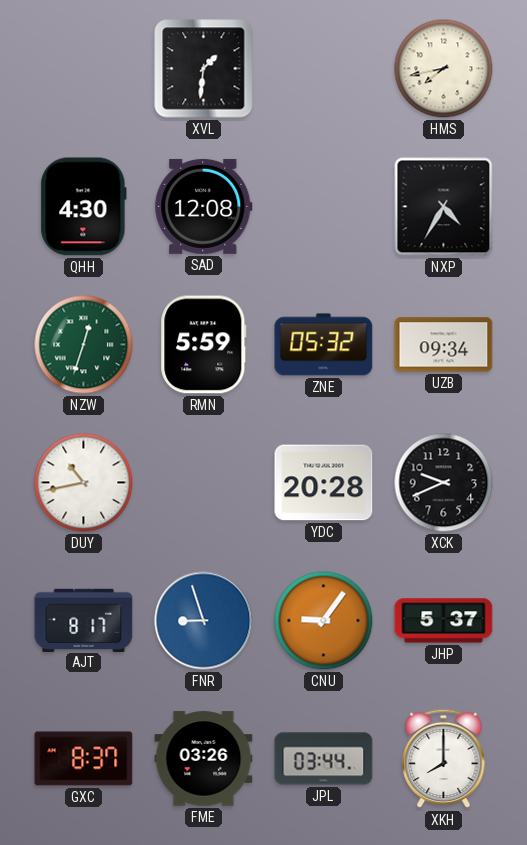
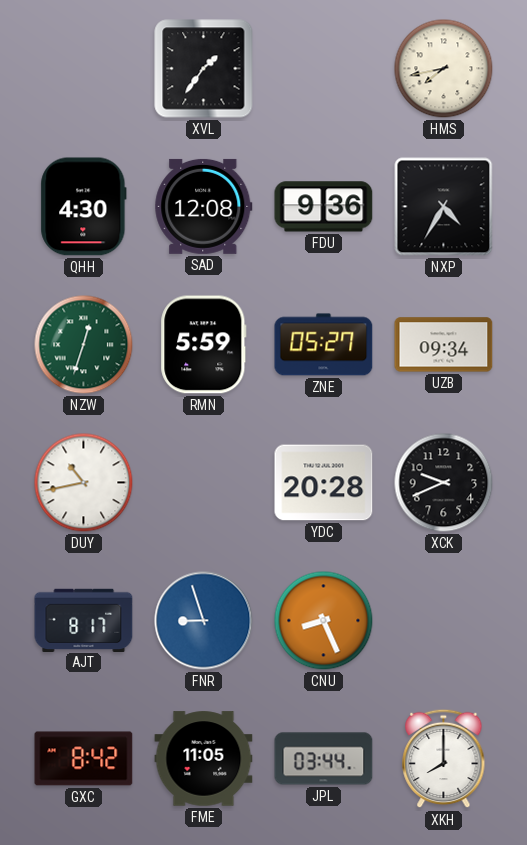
XVL: 1:31 -> 1:36
FDU: none -> 9:36
ZNE: 05:32 -> 05:27
CNU: 9:06 -> 8:26
JHP: 5:37 -> none
GXC: 8:37 -> 8:42
FME: 03:26 -> 11:05
